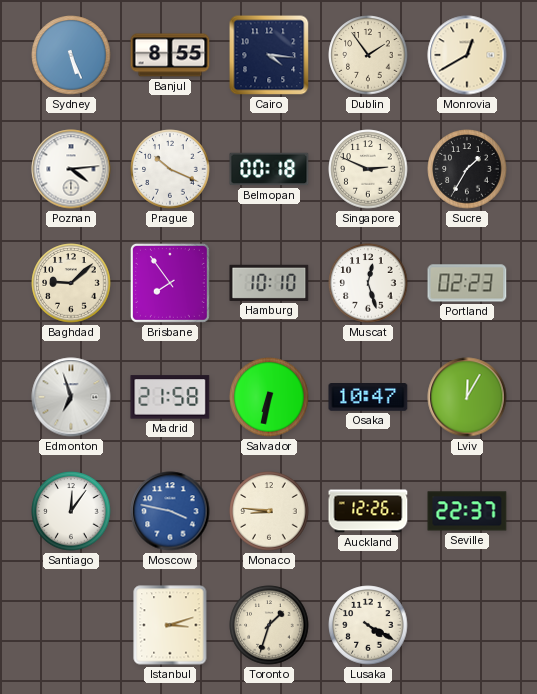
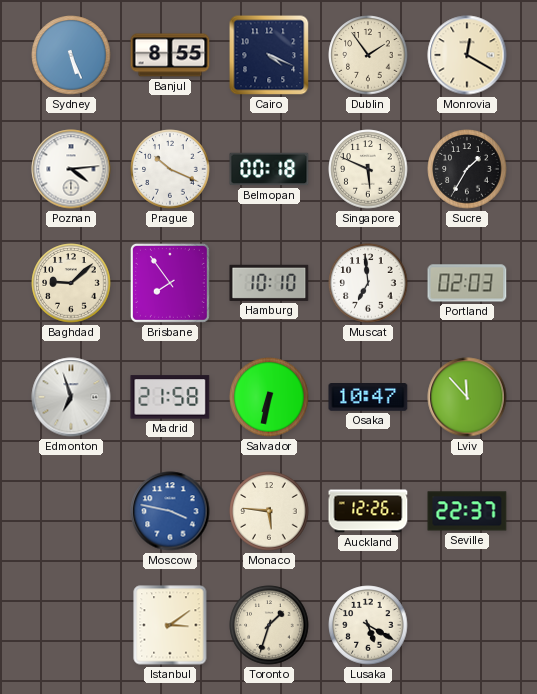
Cairo: 4:16 -> 4:19
Monrovia: 12:40 -> 12:20
Singapore: 2:49 -> 5:49
Muscat: 12:27 -> 6:59
Portland: 02:23 -> 02:03
Lviv: 12:05 -> 11:53
Santiago: 12:06 -> none
Monaco: 8:46 -> 5:46
Istanbul: 3:12 -> 3:09
Lusaka: 4:20 -> 5:20
